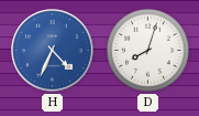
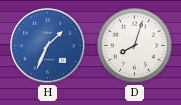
H: 4:34 -> 1:34
